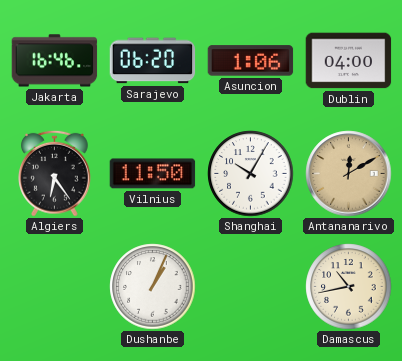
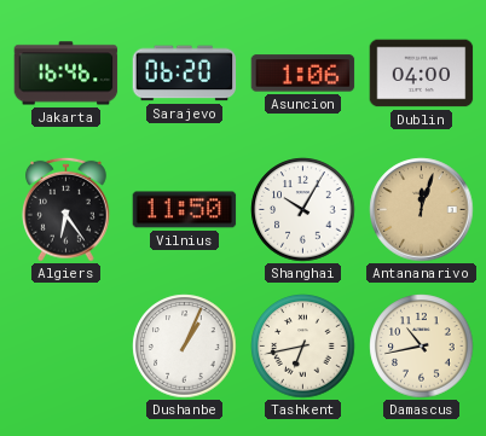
Antananarivo: 12:10 -> 12:03
Tashkent: none -> 6:43
